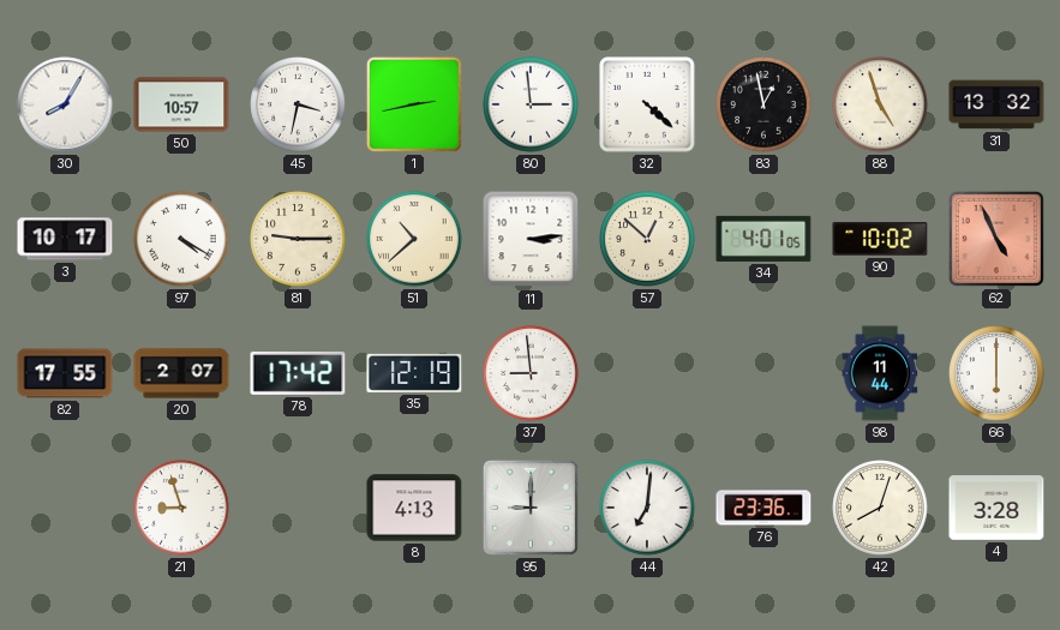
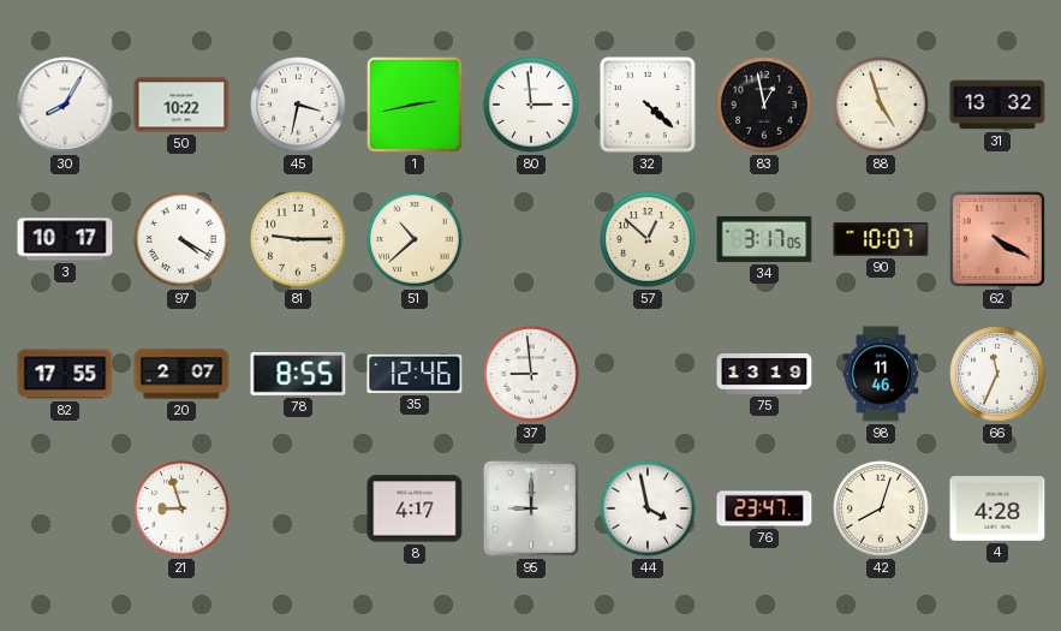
50: 10:57 -> 10:22
11: 3:14 -> none
34: 4:01 -> 3:17
90: 10:02 -> 10:07
62: 4:56 -> 4:20
78: 17:42 -> 8:55
35: 12:19 -> 12:46
75: none -> 13:19
98: 11:44 -> 11:46
66: 6:00 -> 11:34
8: 4:13 -> 4:17
44: 7:01 -> 3:58
76: 23:36 -> 23:47
4: 3:28 -> 4:28
